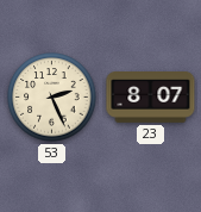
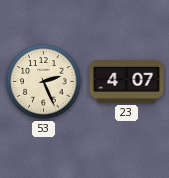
23: 8:07 -> 4:07
